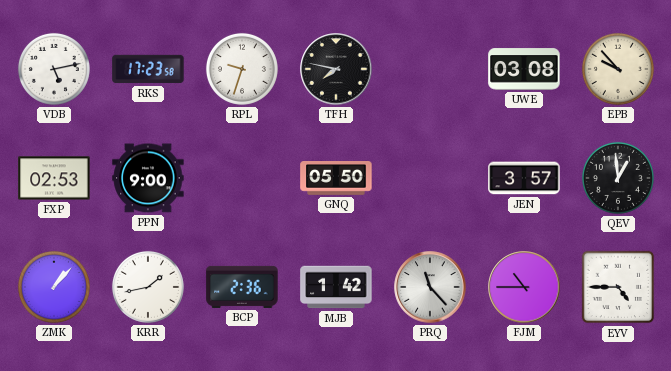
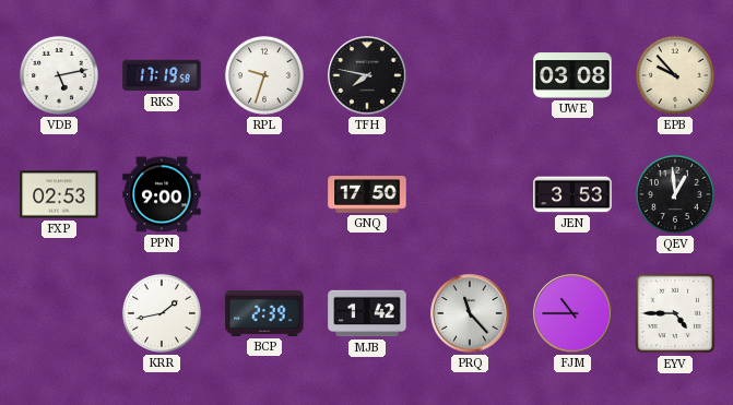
RKS: 17:23 -> 17:19
GNQ: 05:50 -> 17:50
JEN: 3:57 -> 3:53
ZMK: 1:07 -> none
BCP: 2:36 -> 2:39
